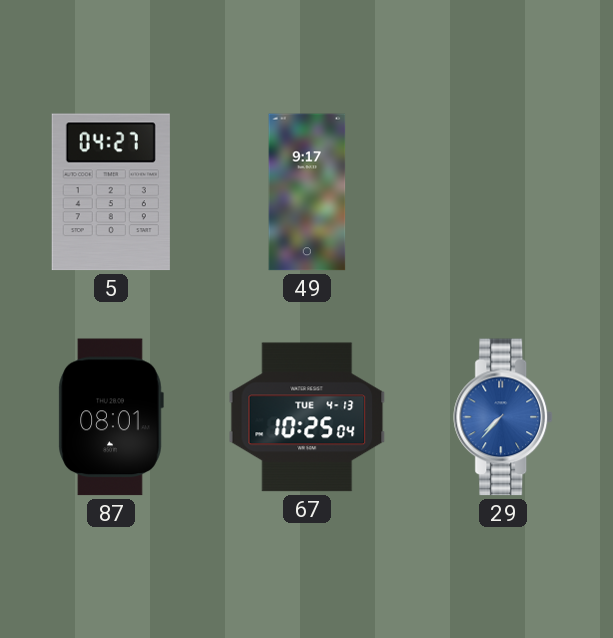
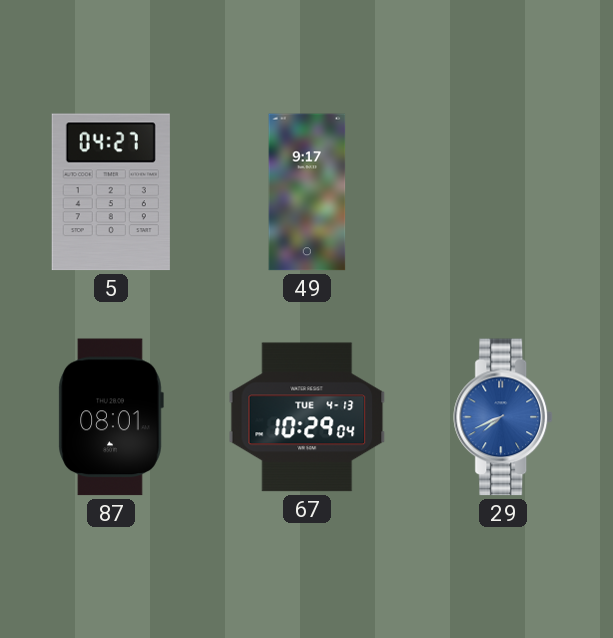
67: 10:25 -> 10:29
29: 7:37 -> 7:41
